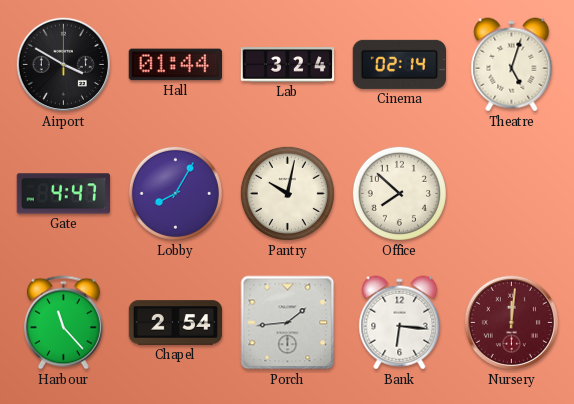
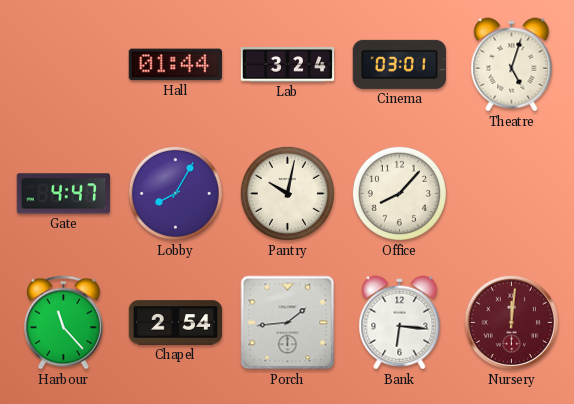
Airport: 3:50 -> none
Cinema: 02:14 -> 03:01
Office: 7:52 -> 8:07
